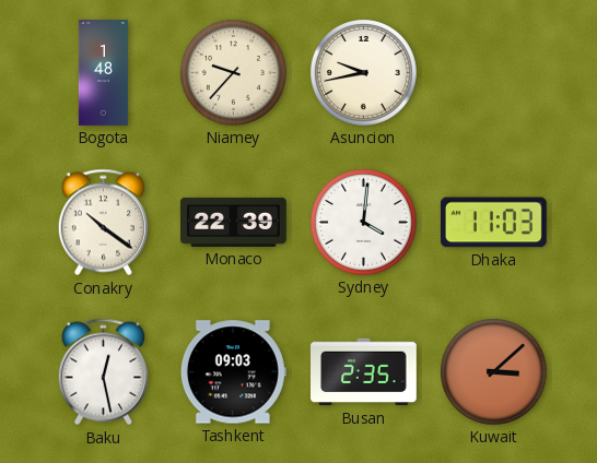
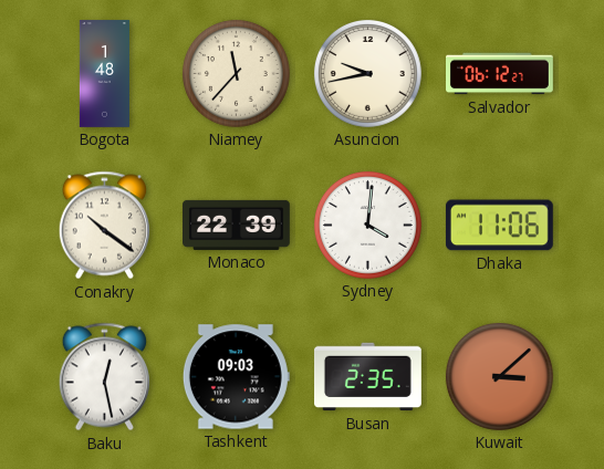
Niamey: 9:37 -> 11:37
Salvador: none -> 06:12
Dhaka: 11:03 -> 11:06
